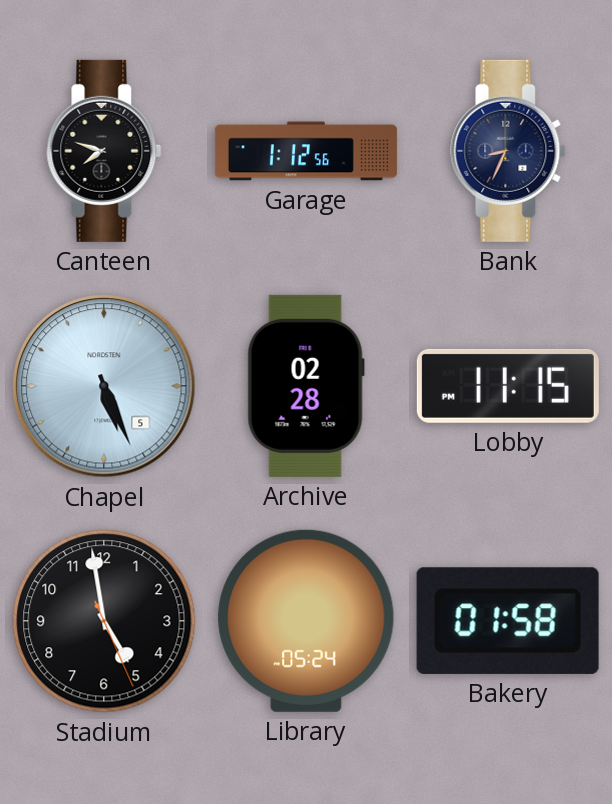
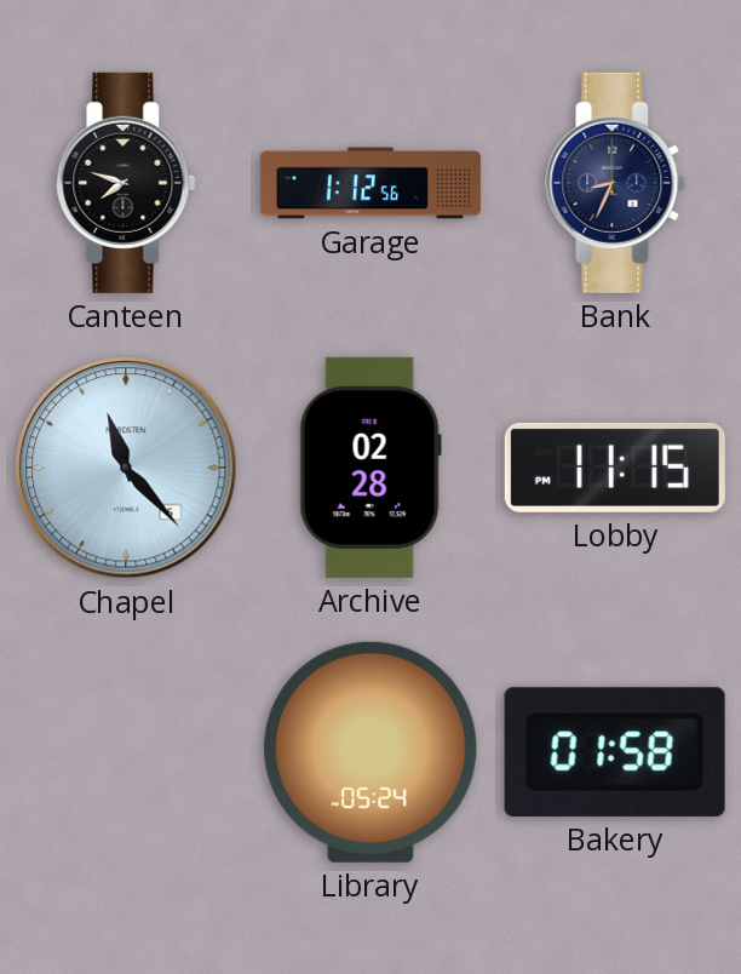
Chapel: 5:26 -> 11:23
Stadium: 4:58 -> none
